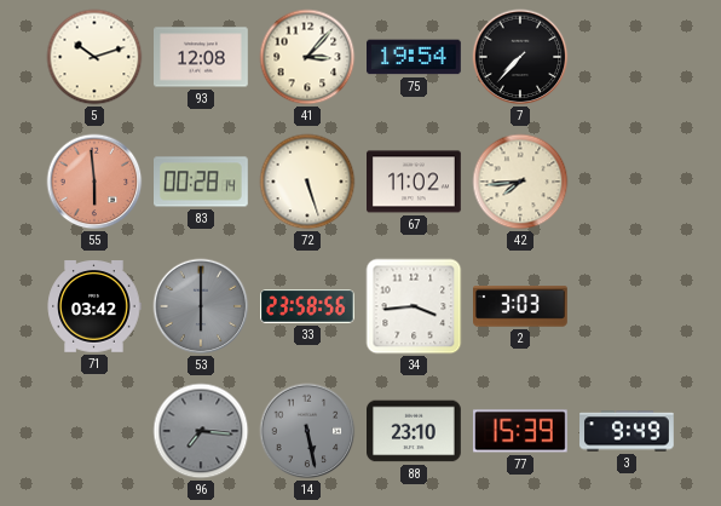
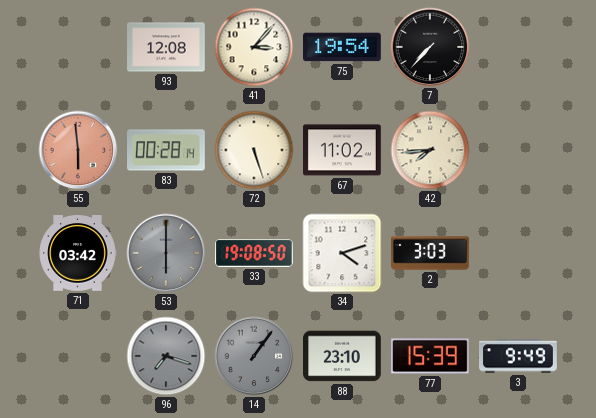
5: 10:12 -> none
33: 23:58 -> 19:08
34: 3:44 -> 4:12
96: 7:16 -> 7:18
14: 5:28 -> 1:06
